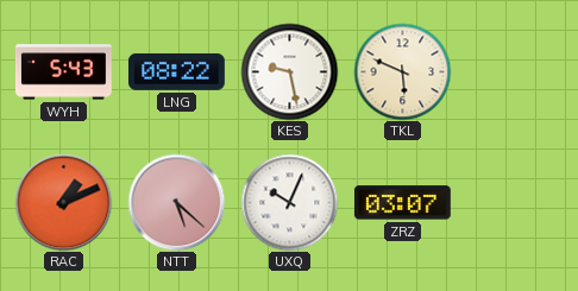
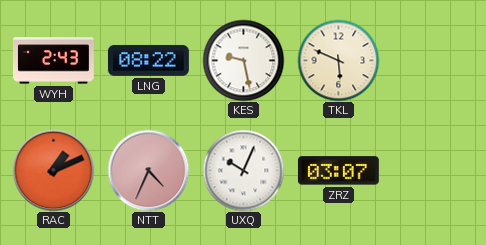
WYH: 5:43 -> 2:43
NTT: 5:22 -> 4:34
